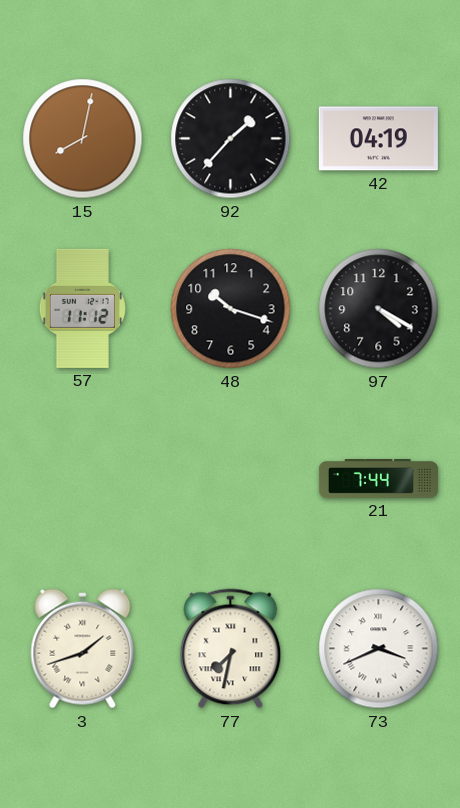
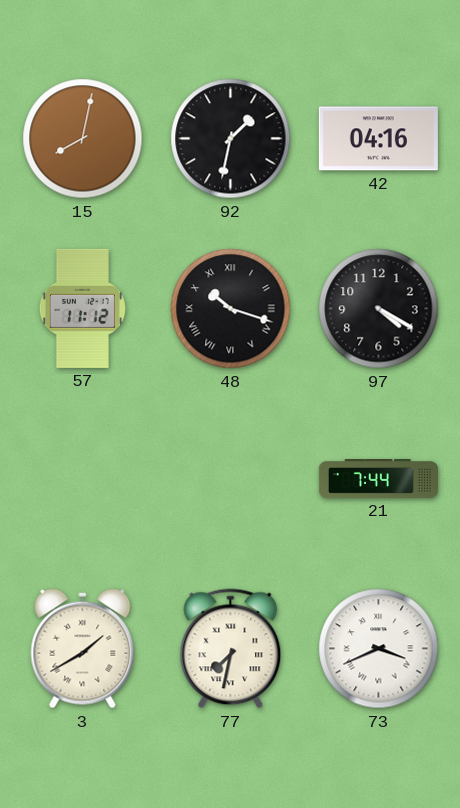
92: 1:37 -> 1:32
42: 04:19 -> 04:16
48 numerals: Arabic -> Roman
3: 1:42 -> 1:40
